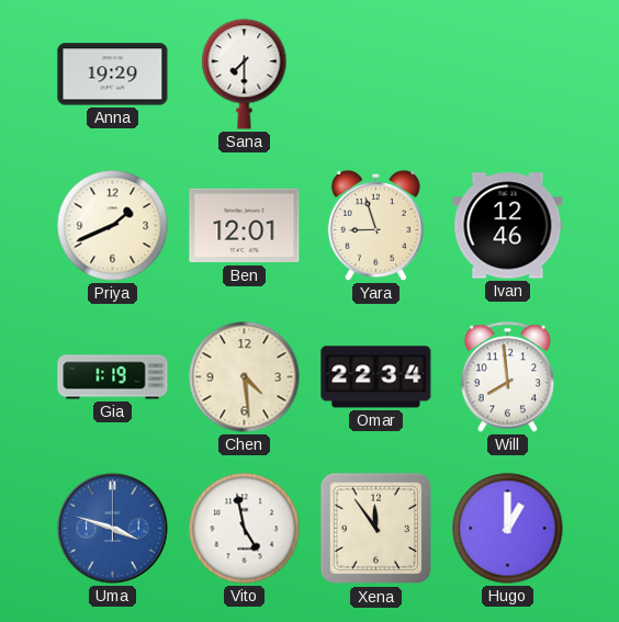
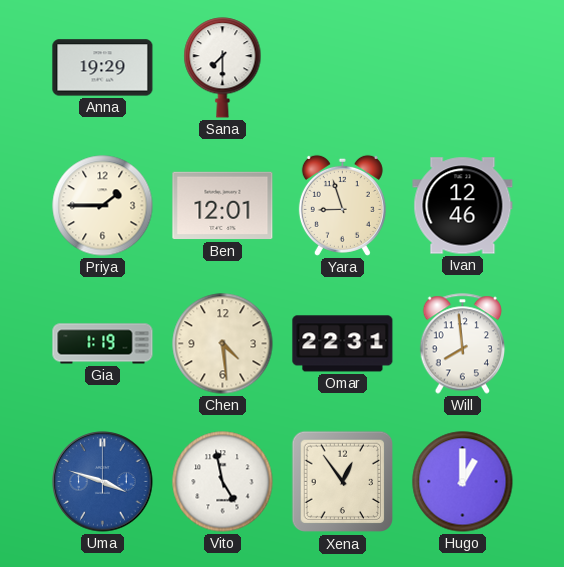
Priya: 1:41 -> 1:45
Omar: 22:34 -> 22:31
Xena: 11:54 -> 12:54
